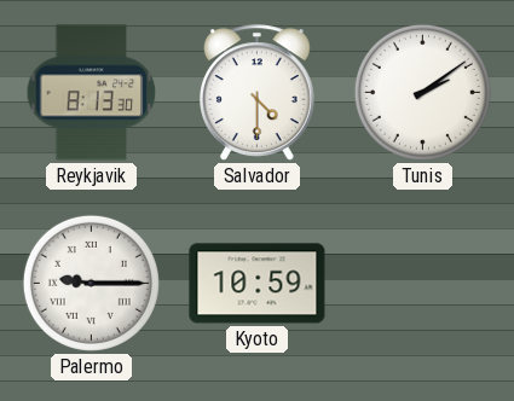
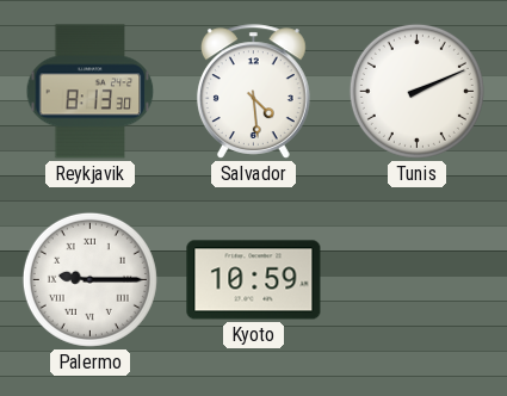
Salvador: 4:30 -> 4:29
Tunis: 2:09 -> 2:11
